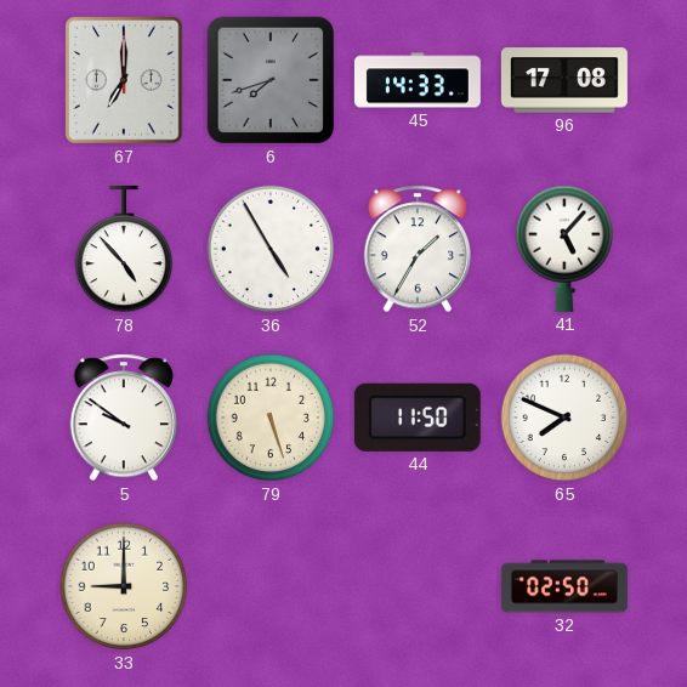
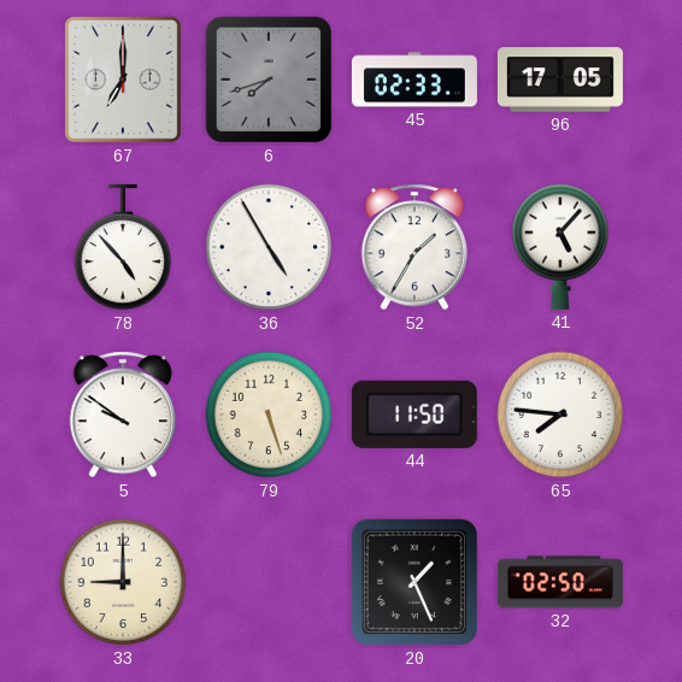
45: 14:33 -> 02:33
96: 17:08 -> 17:05
65: 7:49 -> 7:46
20: none -> 1:26
